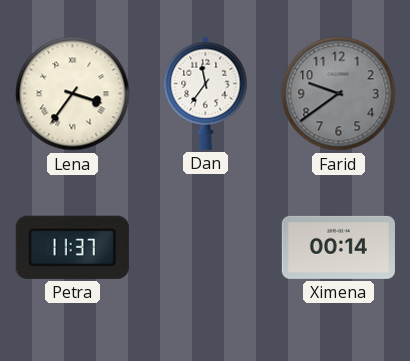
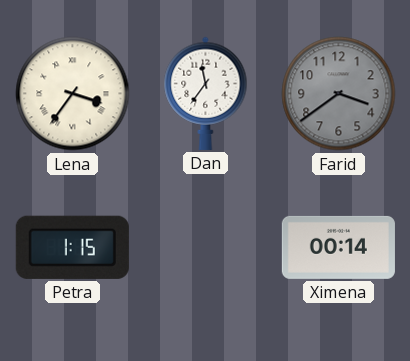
Farid: 9:39 -> 3:39
Petra: 11:37 -> 1:15
